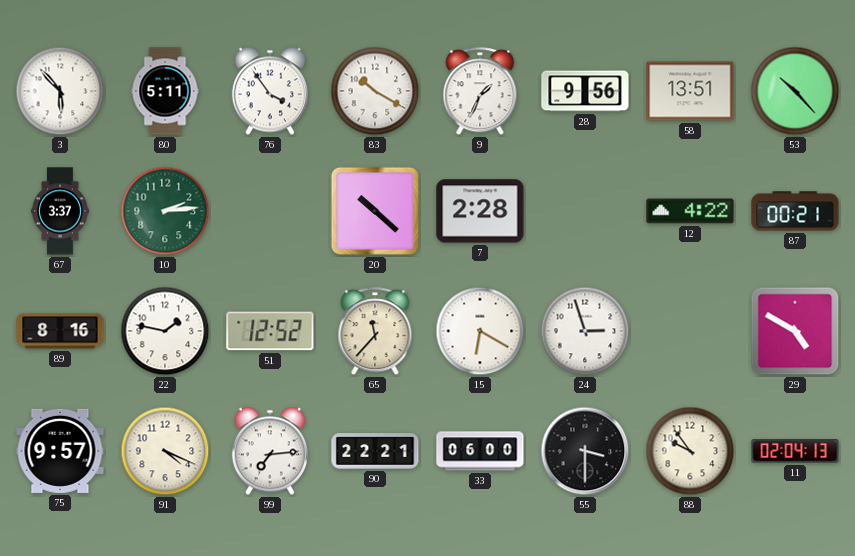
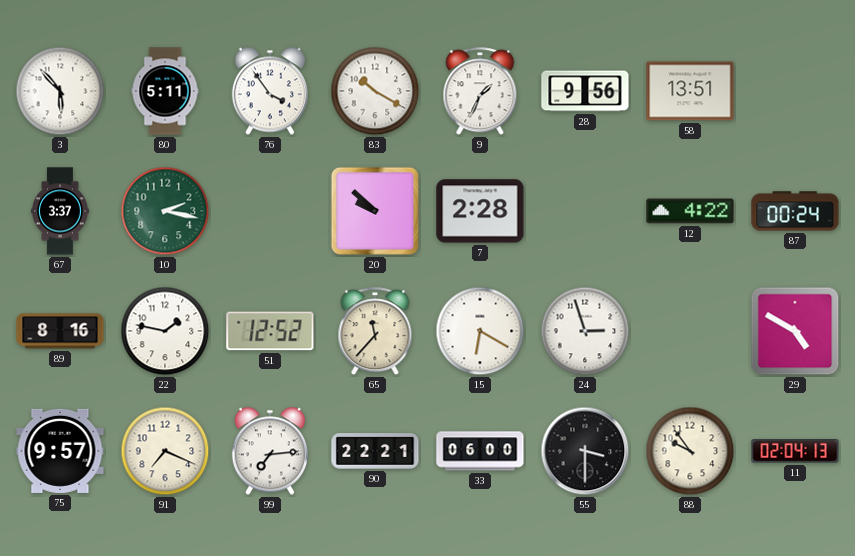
53: 10:23 -> none
10: 2:14 -> 2:17
20: 10:22 -> 9:52
87: 00:21 -> 00:24
91: 4:19 -> 7:19
